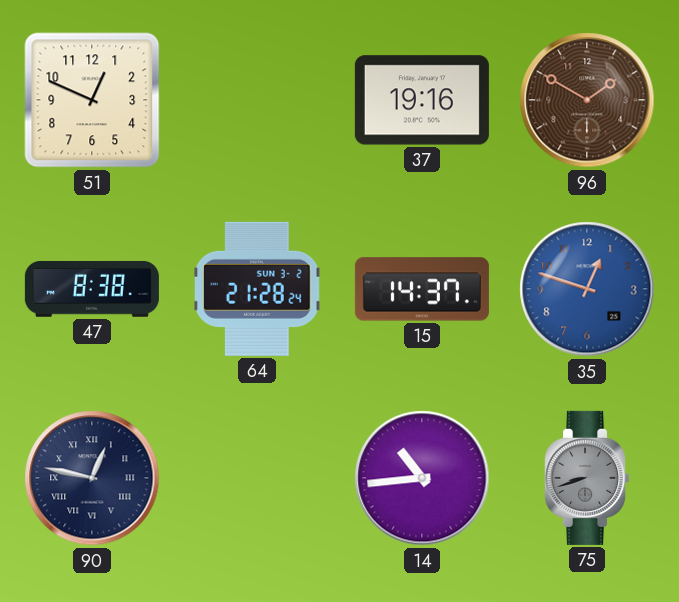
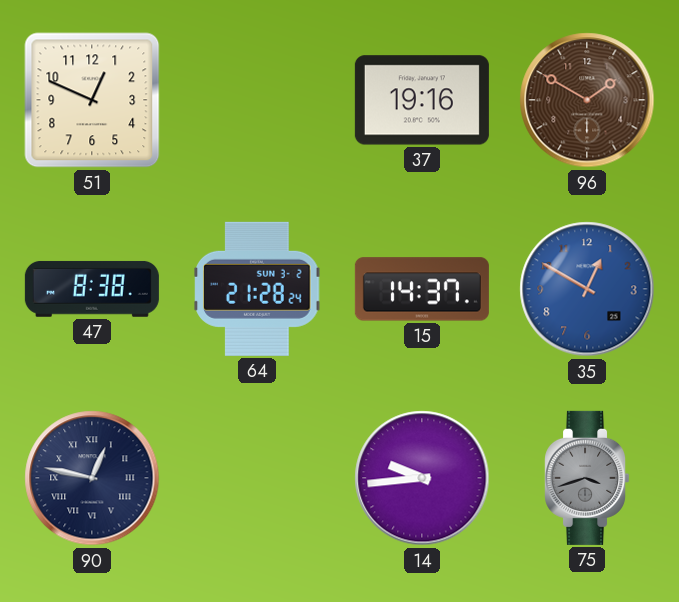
35: 12:48 -> 12:50
14: 10:44 -> 9:44
75: 8:42 -> 3:42
